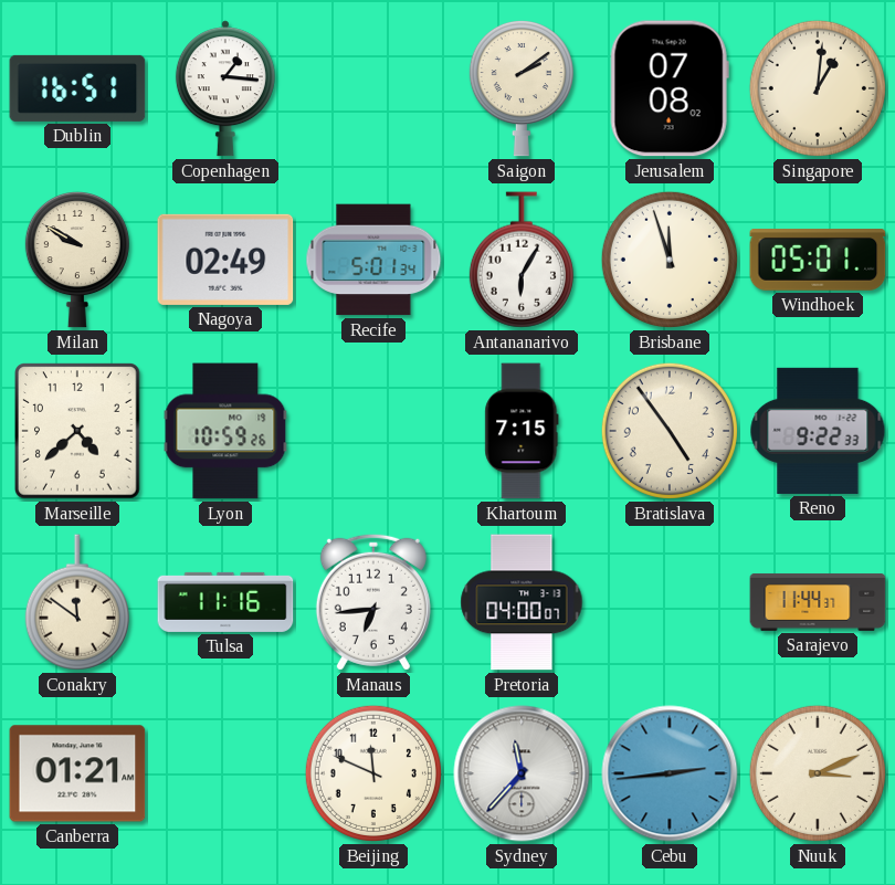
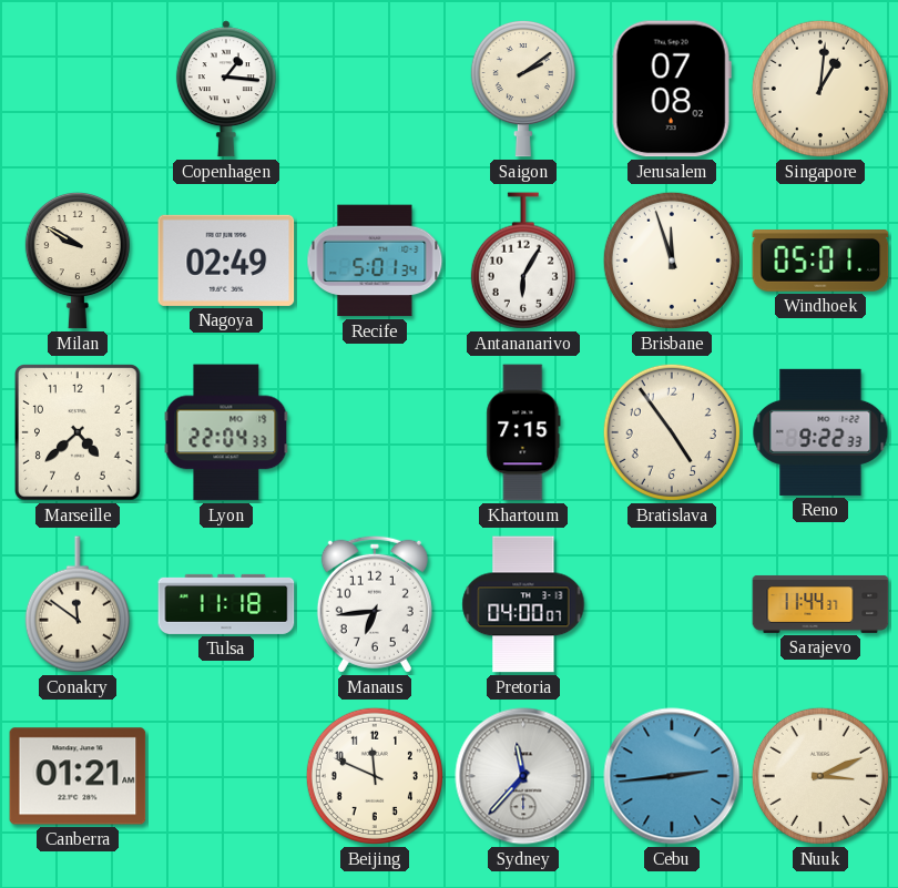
Dublin: 16:51 -> none
Lyon: 10:59 -> 22:04
Tulsa: 11:16 -> 11:18
